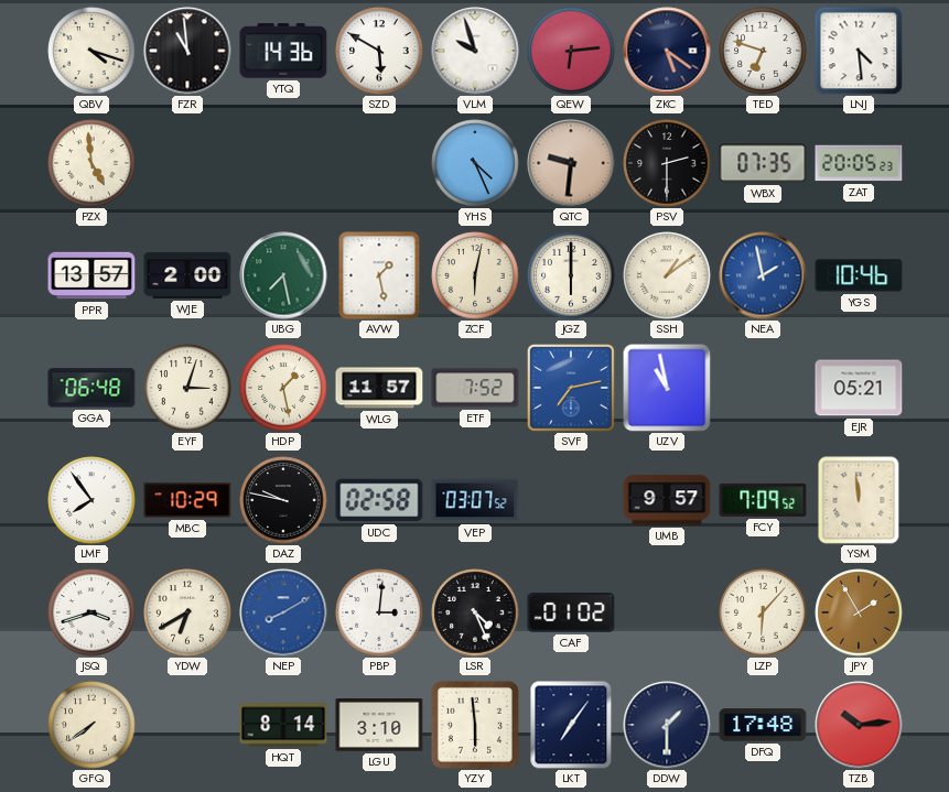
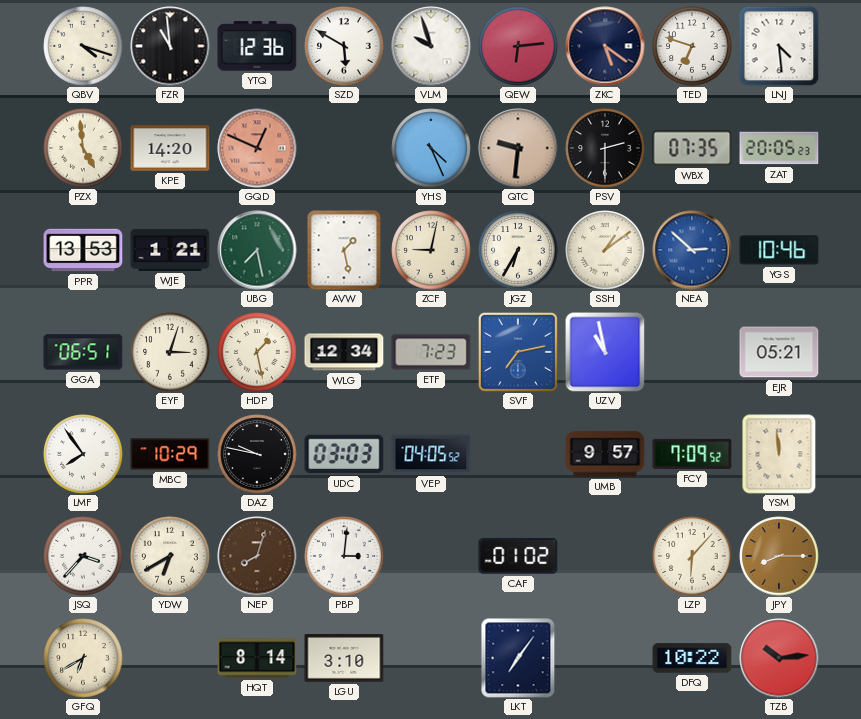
YTQ: 14:36 -> 12:36
KPE: none -> 14:20
GQD: none -> 12:49
PPR: 13:57 -> 13:53
WJE: 2:00 -> 1:21
ZCF: 6:02 -> 9:02
JGZ: 6:00 -> 6:35
NEA: 1:58 -> 2:52
GGA: 06:48 -> 06:51
WLG: 11:57 -> 12:34
ETF: 7:52 -> 7:23
UDC: 02:58 -> 03:03
VEP: 03:07 -> 04:05
JSQ: 3:42 -> 3:37
NEP: 8:10 -> 8:03
NEP dial: blue -> brown
LSR: 4:26 -> none
JPY: 1:55 -> 8:15
GFQ: 7:39 -> 6:40
YZY: 5:59 -> none
DDW: 1:30 -> none
DFQ: 17:48 -> 10:22
